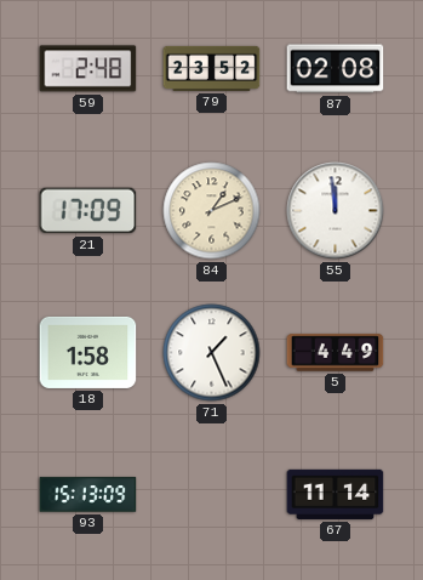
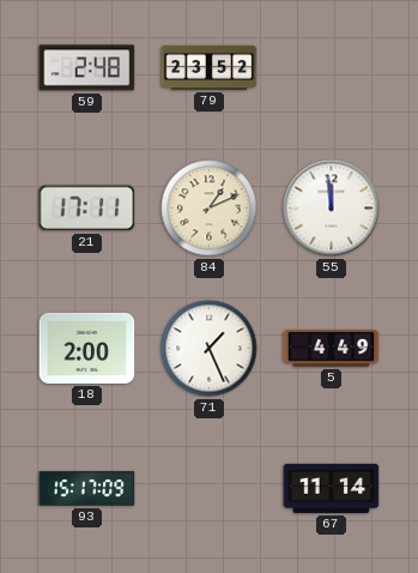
87: 02:08 -> none
21: 17:09 -> 17:11
18: 1:58 -> 2:00
93: 15:13 -> 15:17
